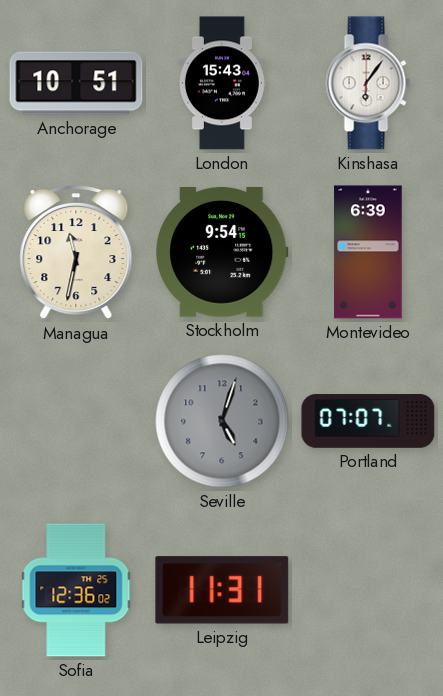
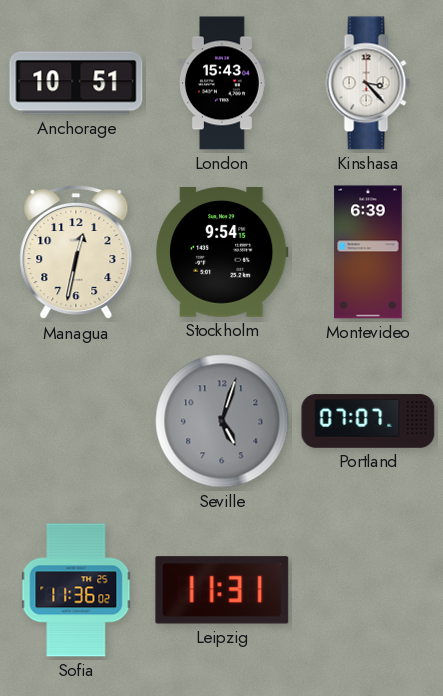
Kinshasa: 6:06 -> 3:23
Managua: 11:32 -> 12:32
Sofia: 12:36 -> 11:36
